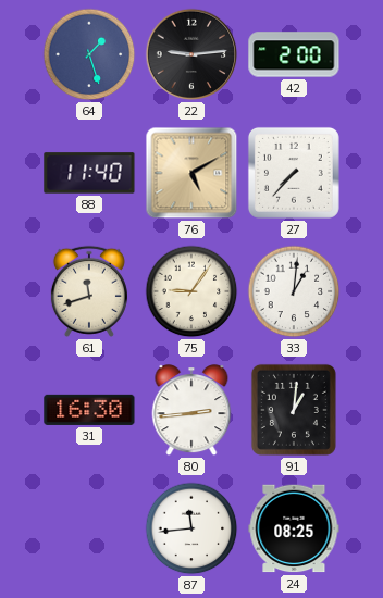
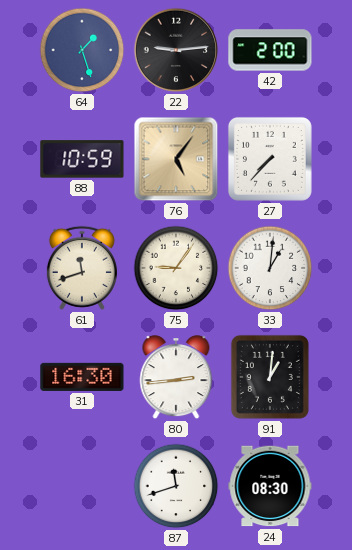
88: 11:40 -> 10:59
76: 5:10 -> 5:06
87: 11:44 -> 11:42
24: 08:25 -> 08:30
